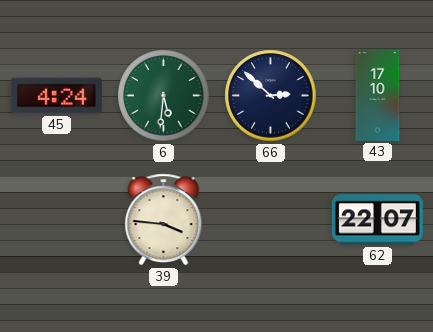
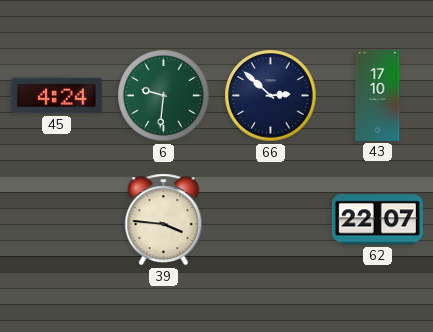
6: 5:31 -> 9:31
